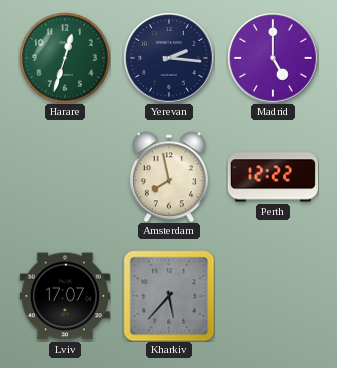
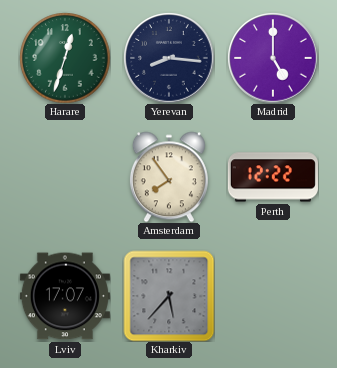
Yerevan: 2:16 -> 8:16
Amsterdam: 7:58 -> 7:54
